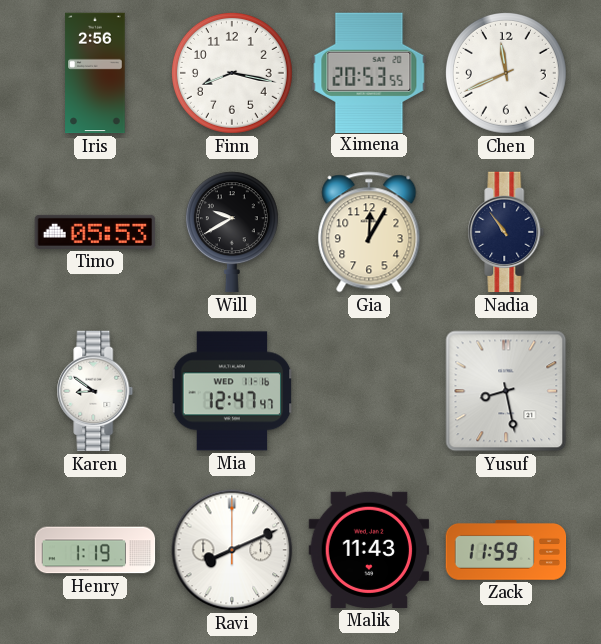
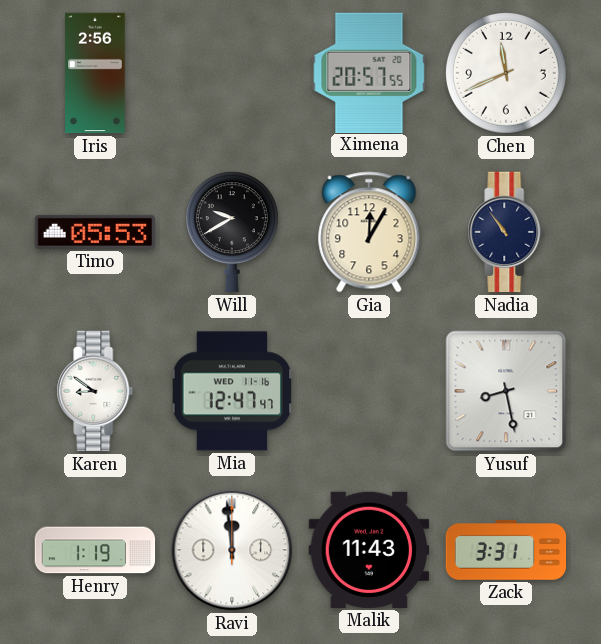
Finn: 8:17 -> none
Ximena: 20:53 -> 20:57
Ravi: 8:11 -> 11:59
Zack: 11:59 -> 3:31
